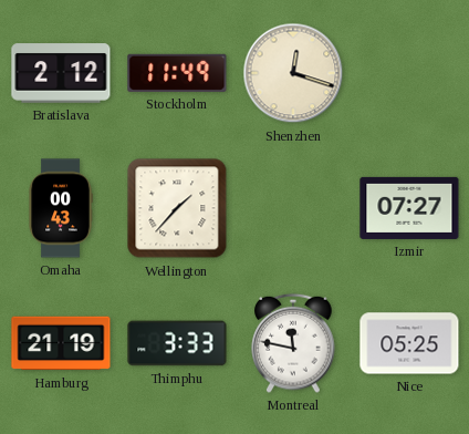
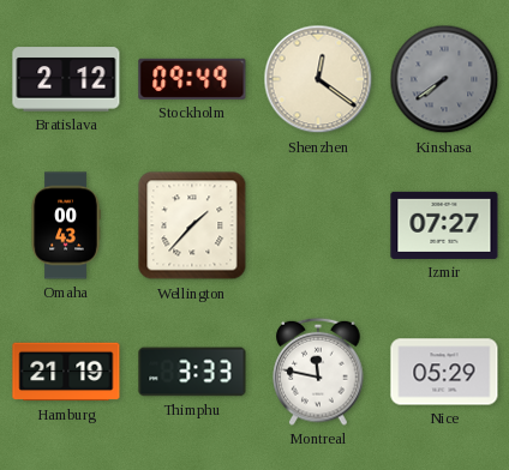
Stockholm: 11:49 -> 09:49
Shenzhen: 12:18 -> 12:21
Kinshasa: none -> 7:39
Nice: 05:25 -> 05:29
